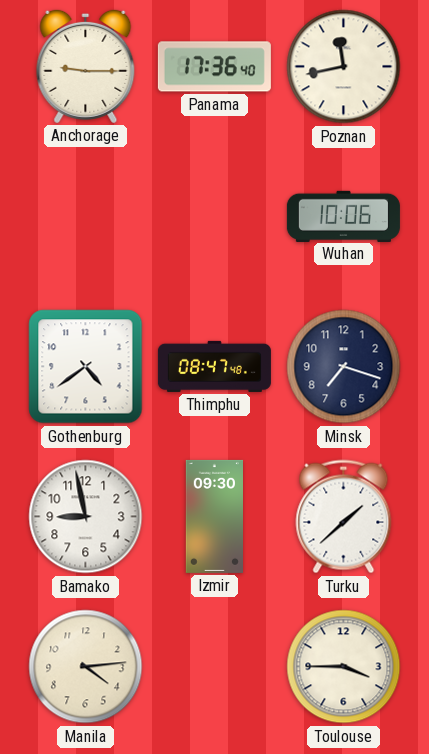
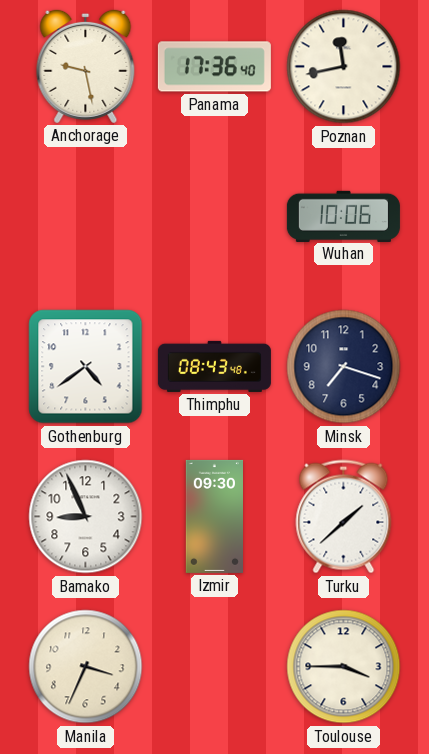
Anchorage: 9:15 -> 9:28
Thimphu: 08:47 -> 08:43
Bamako: 8:58 -> 8:56
Manila: 4:14 -> 3:34
